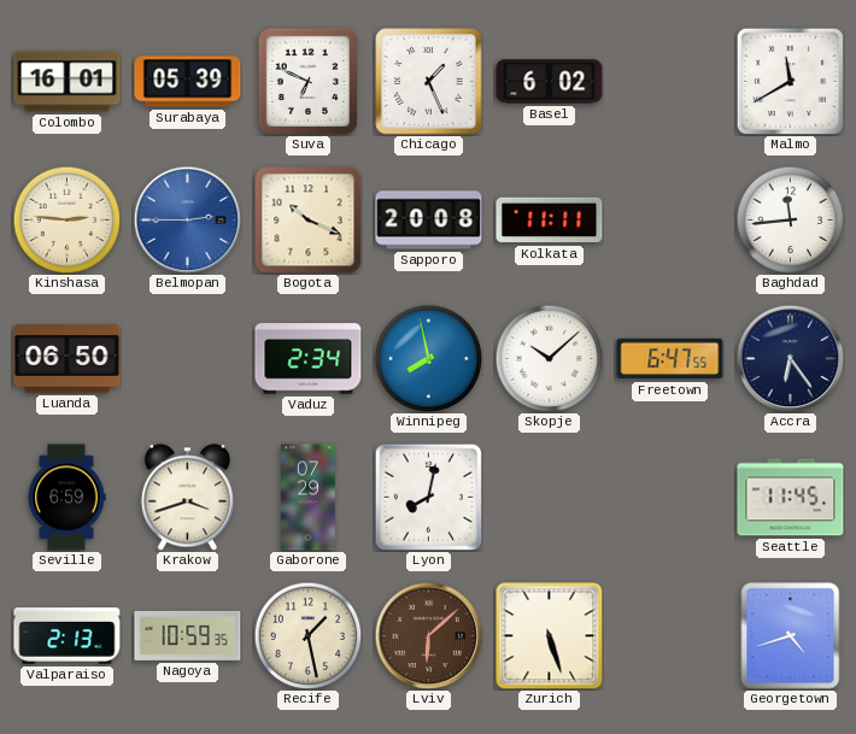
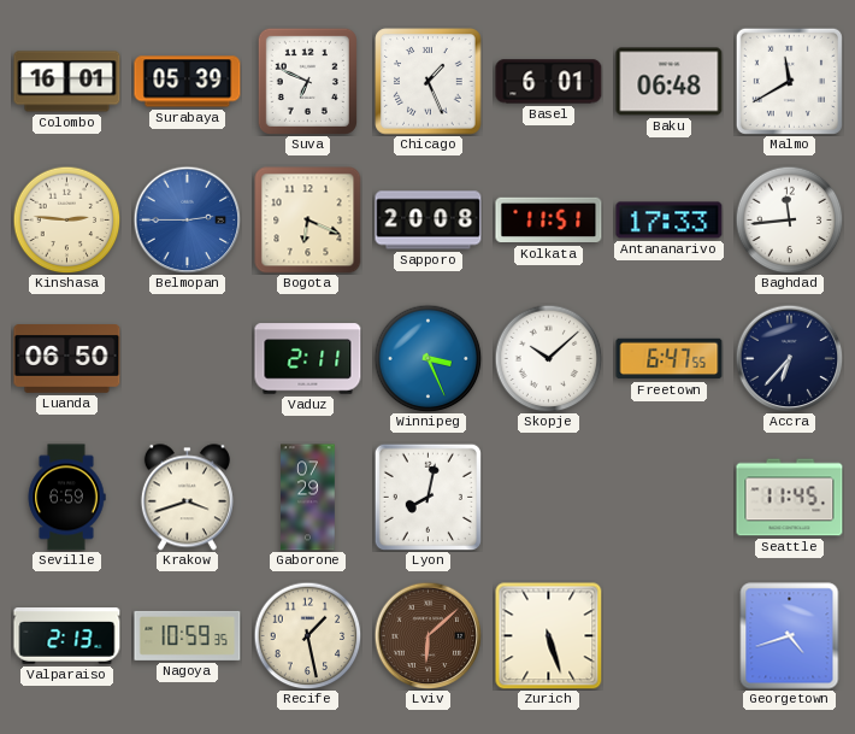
Basel: 6:02 -> 6:01
Baku: none -> 06:48
Bogota: 10:19 -> 6:19
Kolkata: 11:11 -> 11:51
Antananarivo: none -> 17:33
Vaduz: 2:34 -> 2:11
Winnipeg: 7:58 -> 3:26
Accra: 6:24 -> 6:37
